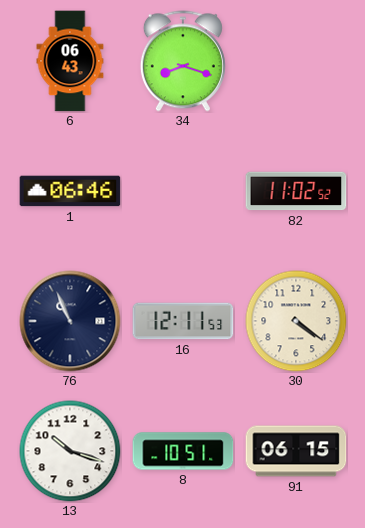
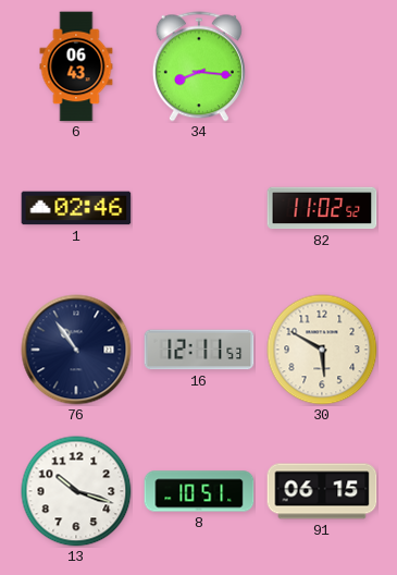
34: 8:18 -> 8:16
1: 06:46 -> 02:46
76: 10:56 -> 10:54
30: 4:21 -> 5:50
